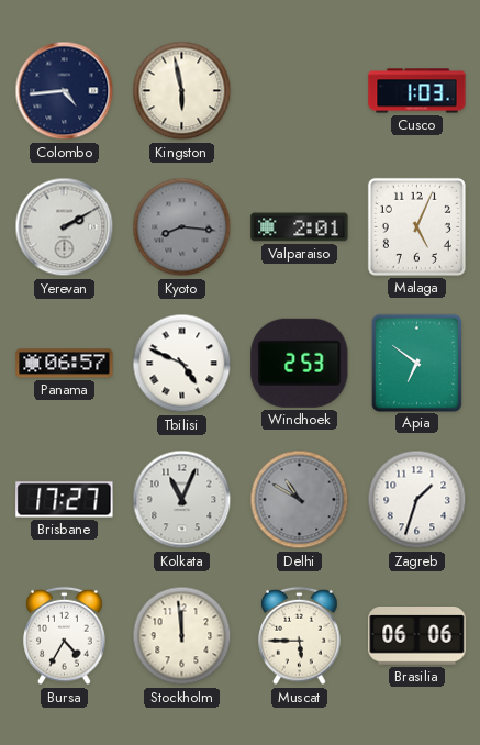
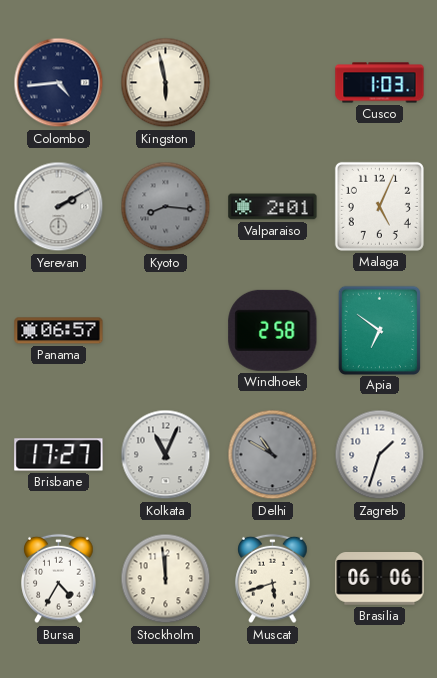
Tbilisi: 4:49 -> none
Windhoek: 2:53 -> 2:58
Muscat: 5:45 -> 5:42
